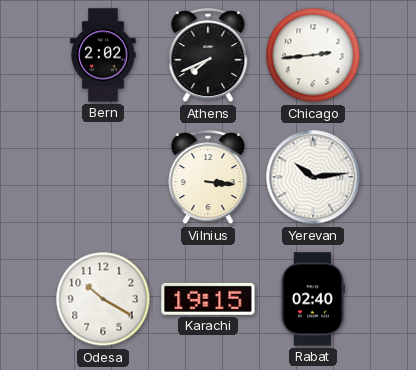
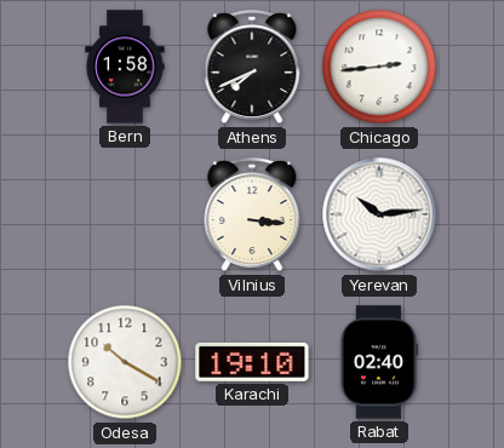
Bern: 2:02 -> 1:58
Karachi: 19:15 -> 19:10
